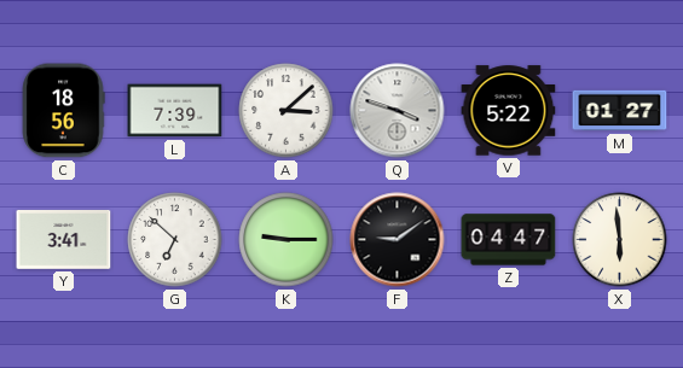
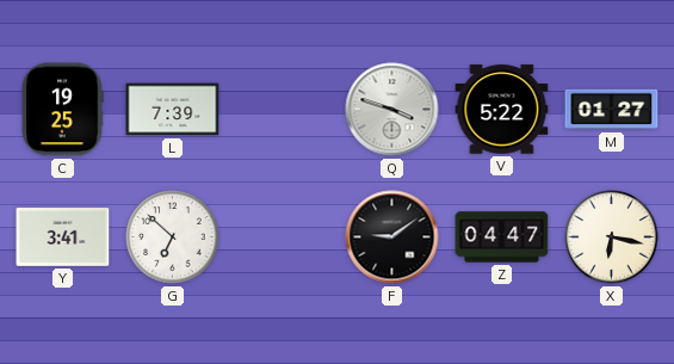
C: 18:56 -> 19:25
A: 3:08 -> none
K: 9:15 -> none
X: 5:59 -> 6:17
